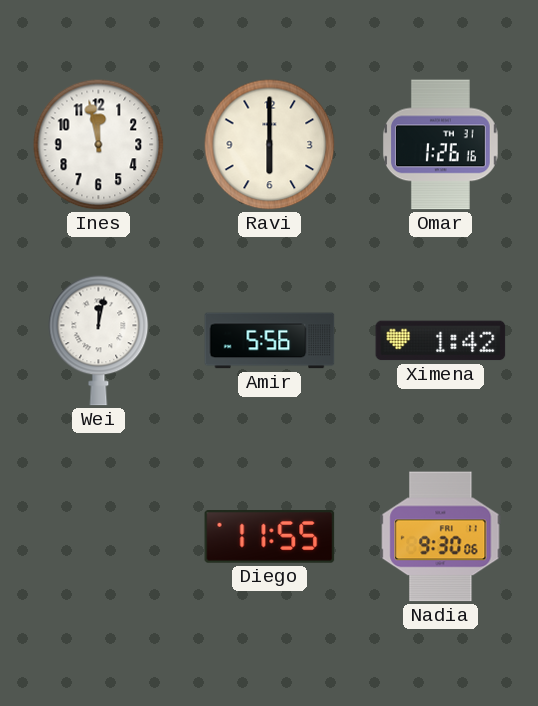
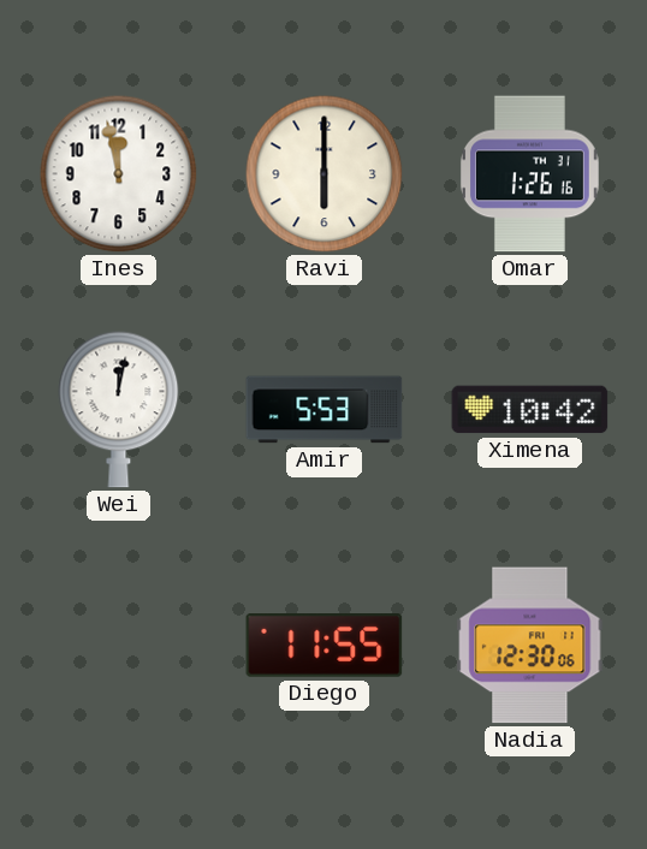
Amir: 5:56 -> 5:53
Ximena: 1:42 -> 10:42
Nadia: 9:30 -> 12:30
